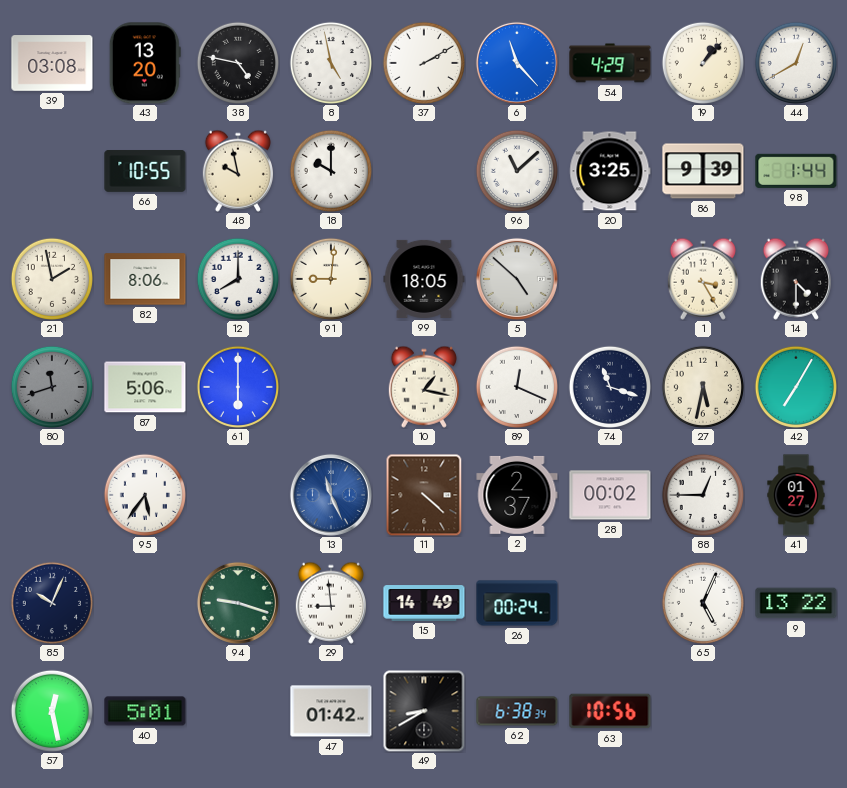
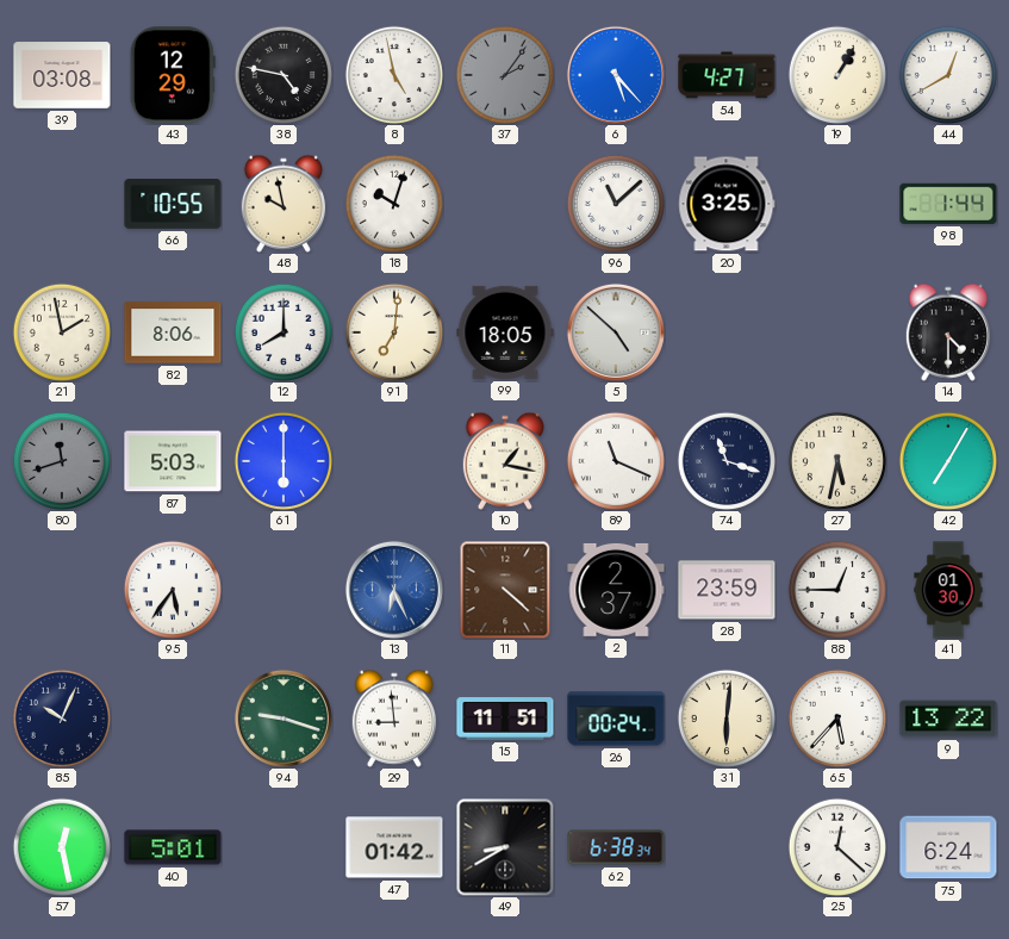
43: 13:20 -> 12:29
37: 2:10 -> 2:06
37 dial: white -> grey
6: 11:23 -> 5:23
54: 4:29 -> 4:27
19: 1:07 -> 1:05
18: 10:00 -> 10:03
86: 9:39 -> none
91: 9:01 -> 7:01
1: 3:25 -> none
87: 5:06 -> 5:03
89: 12:19 -> 11:19
13: 11:26 -> 6:26
28: 00:02 -> 23:59
41: 01:27 -> 01:30
15: 14:49 -> 11:51
31: none -> 6:01
65: 5:04 -> 5:37
63: 10:56 -> none
25: none -> 12:22
75: none -> 6:24
